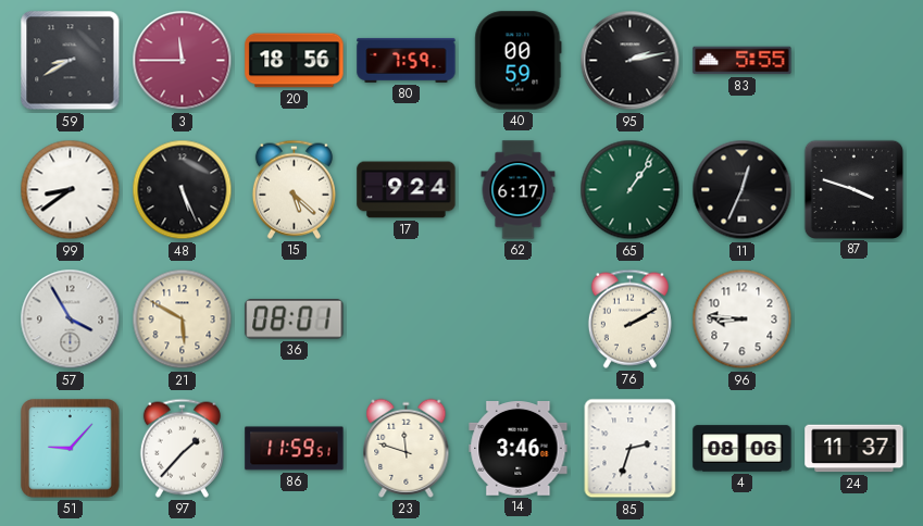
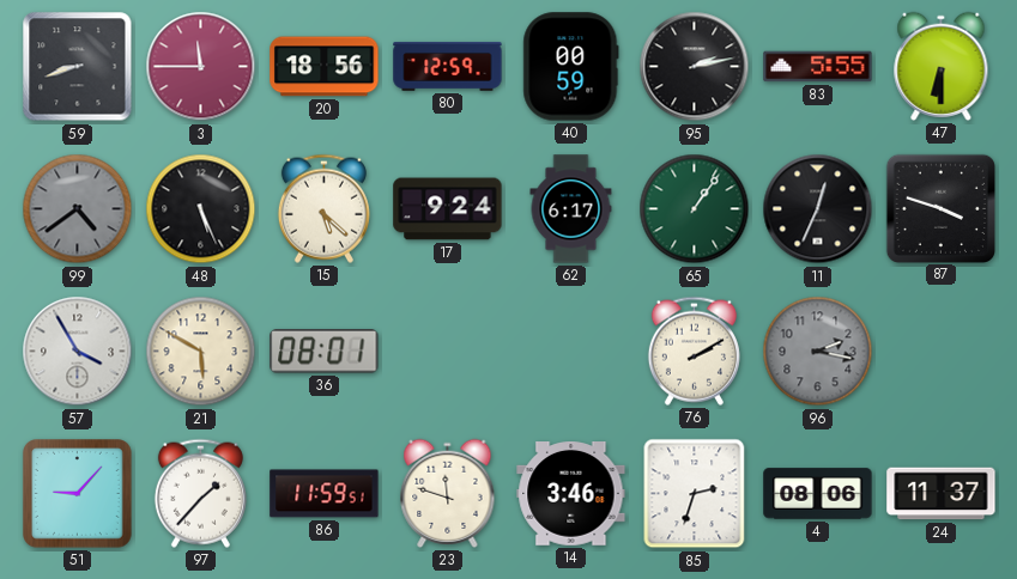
59: 8:40 -> 8:42
80: 7:59 -> 12:59
47: none -> 6:30
99: 8:39 -> 4:39
99 dial: white -> grey
96: 8:46 -> 2:17
96 dial: white -> grey
